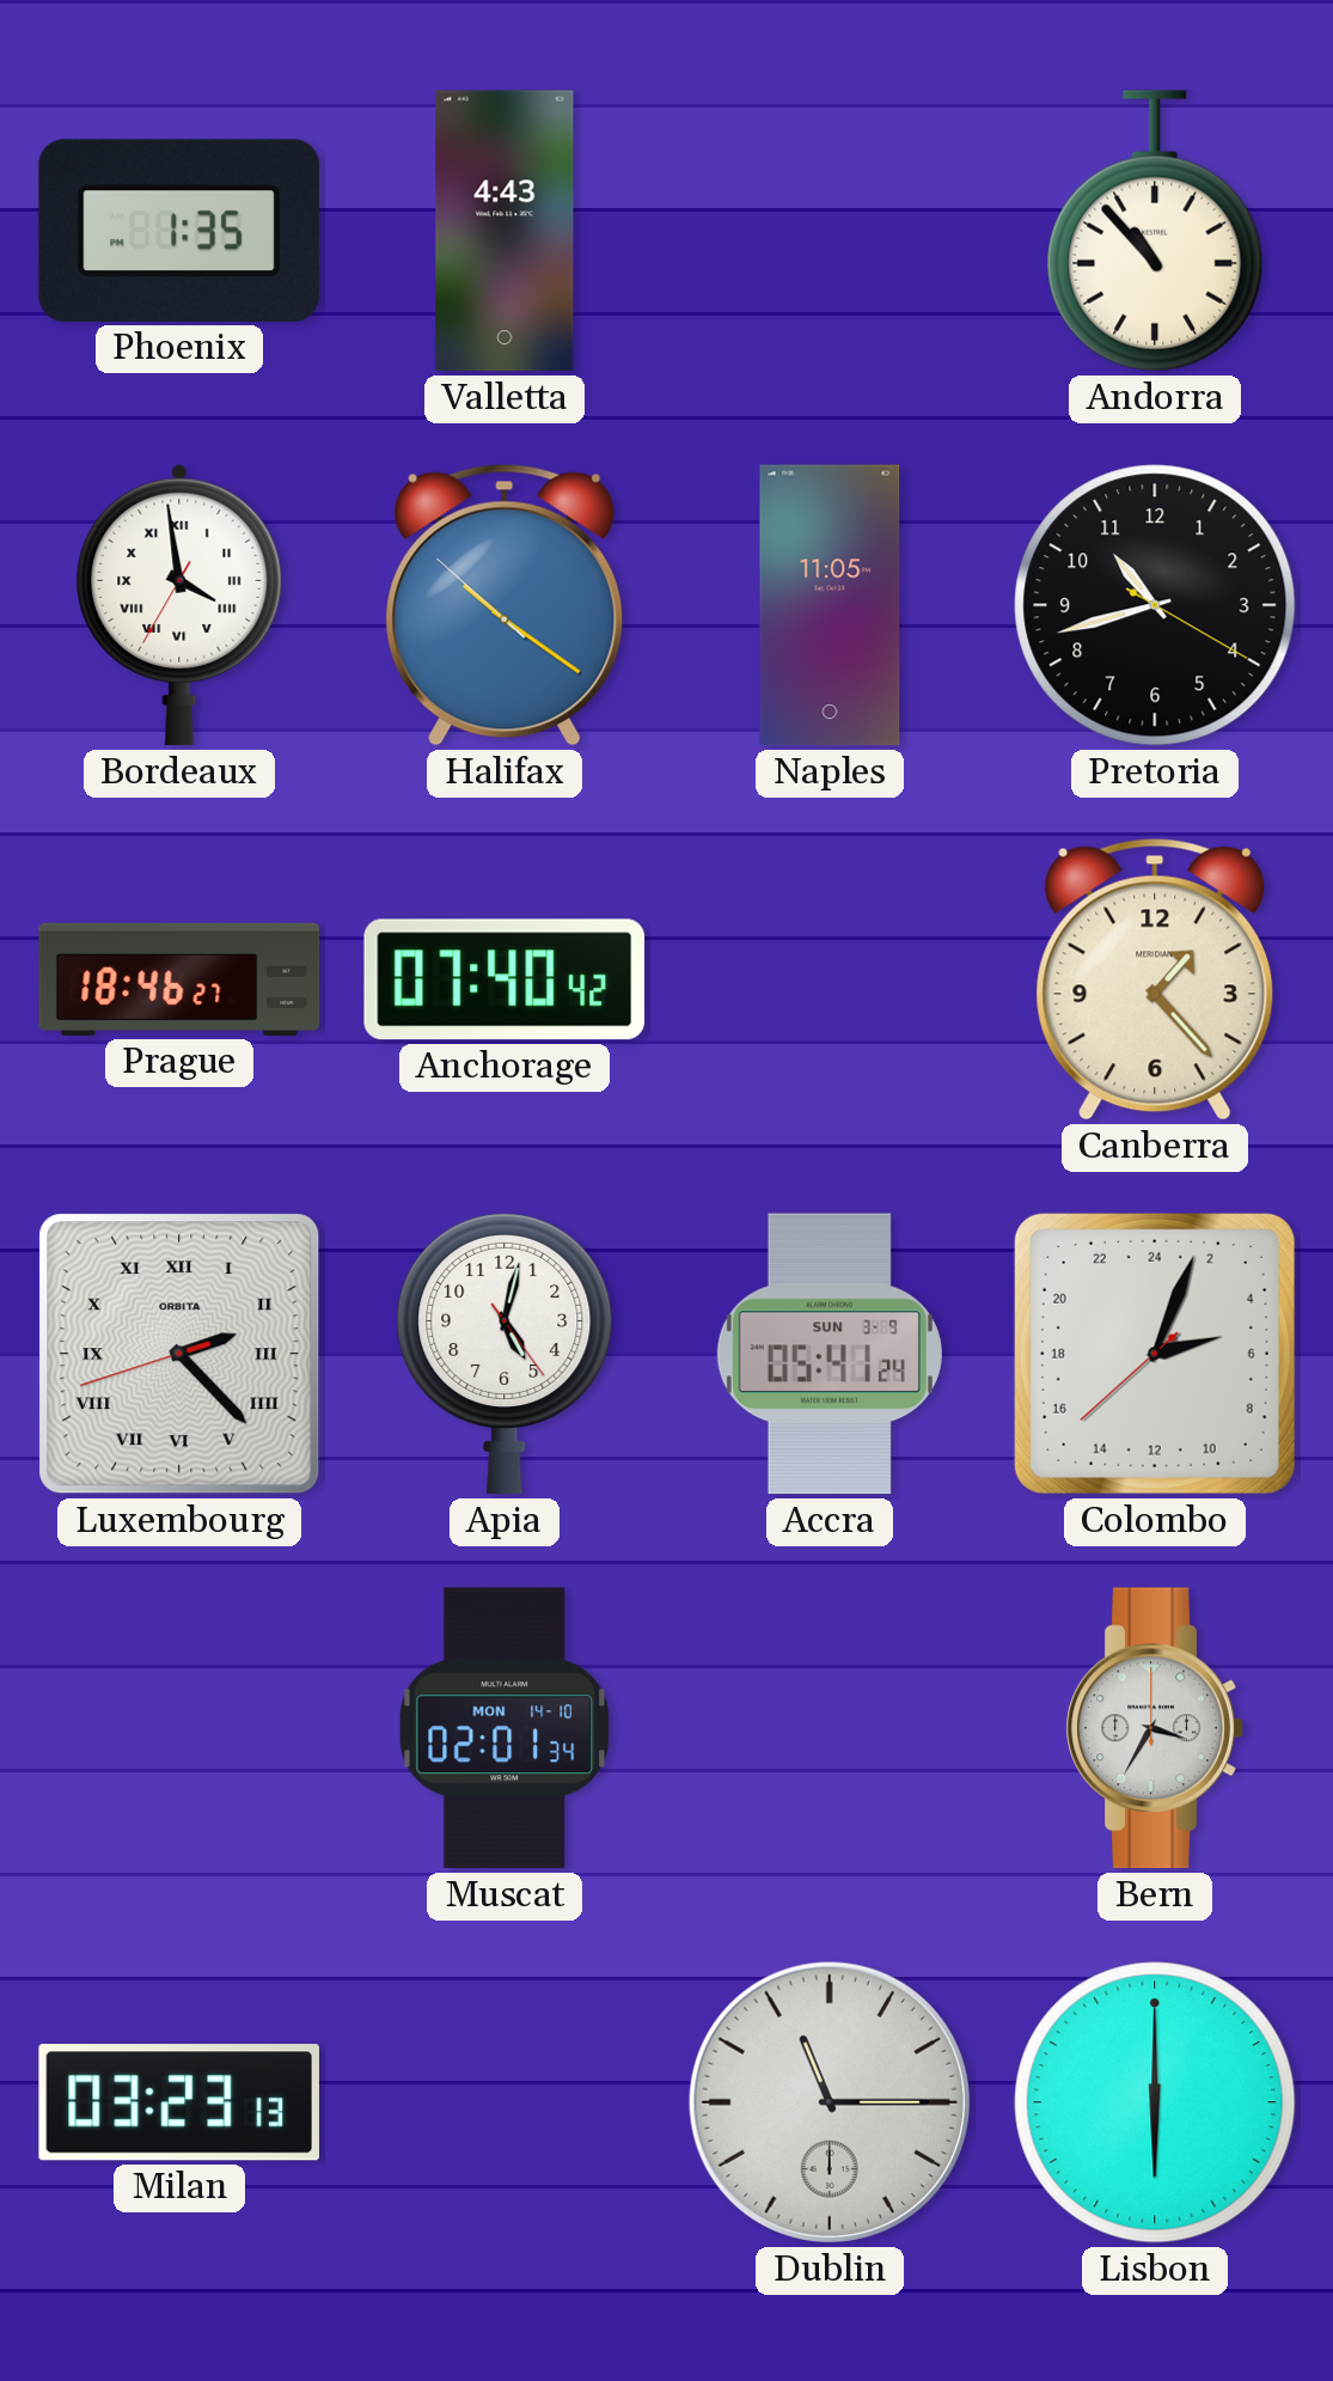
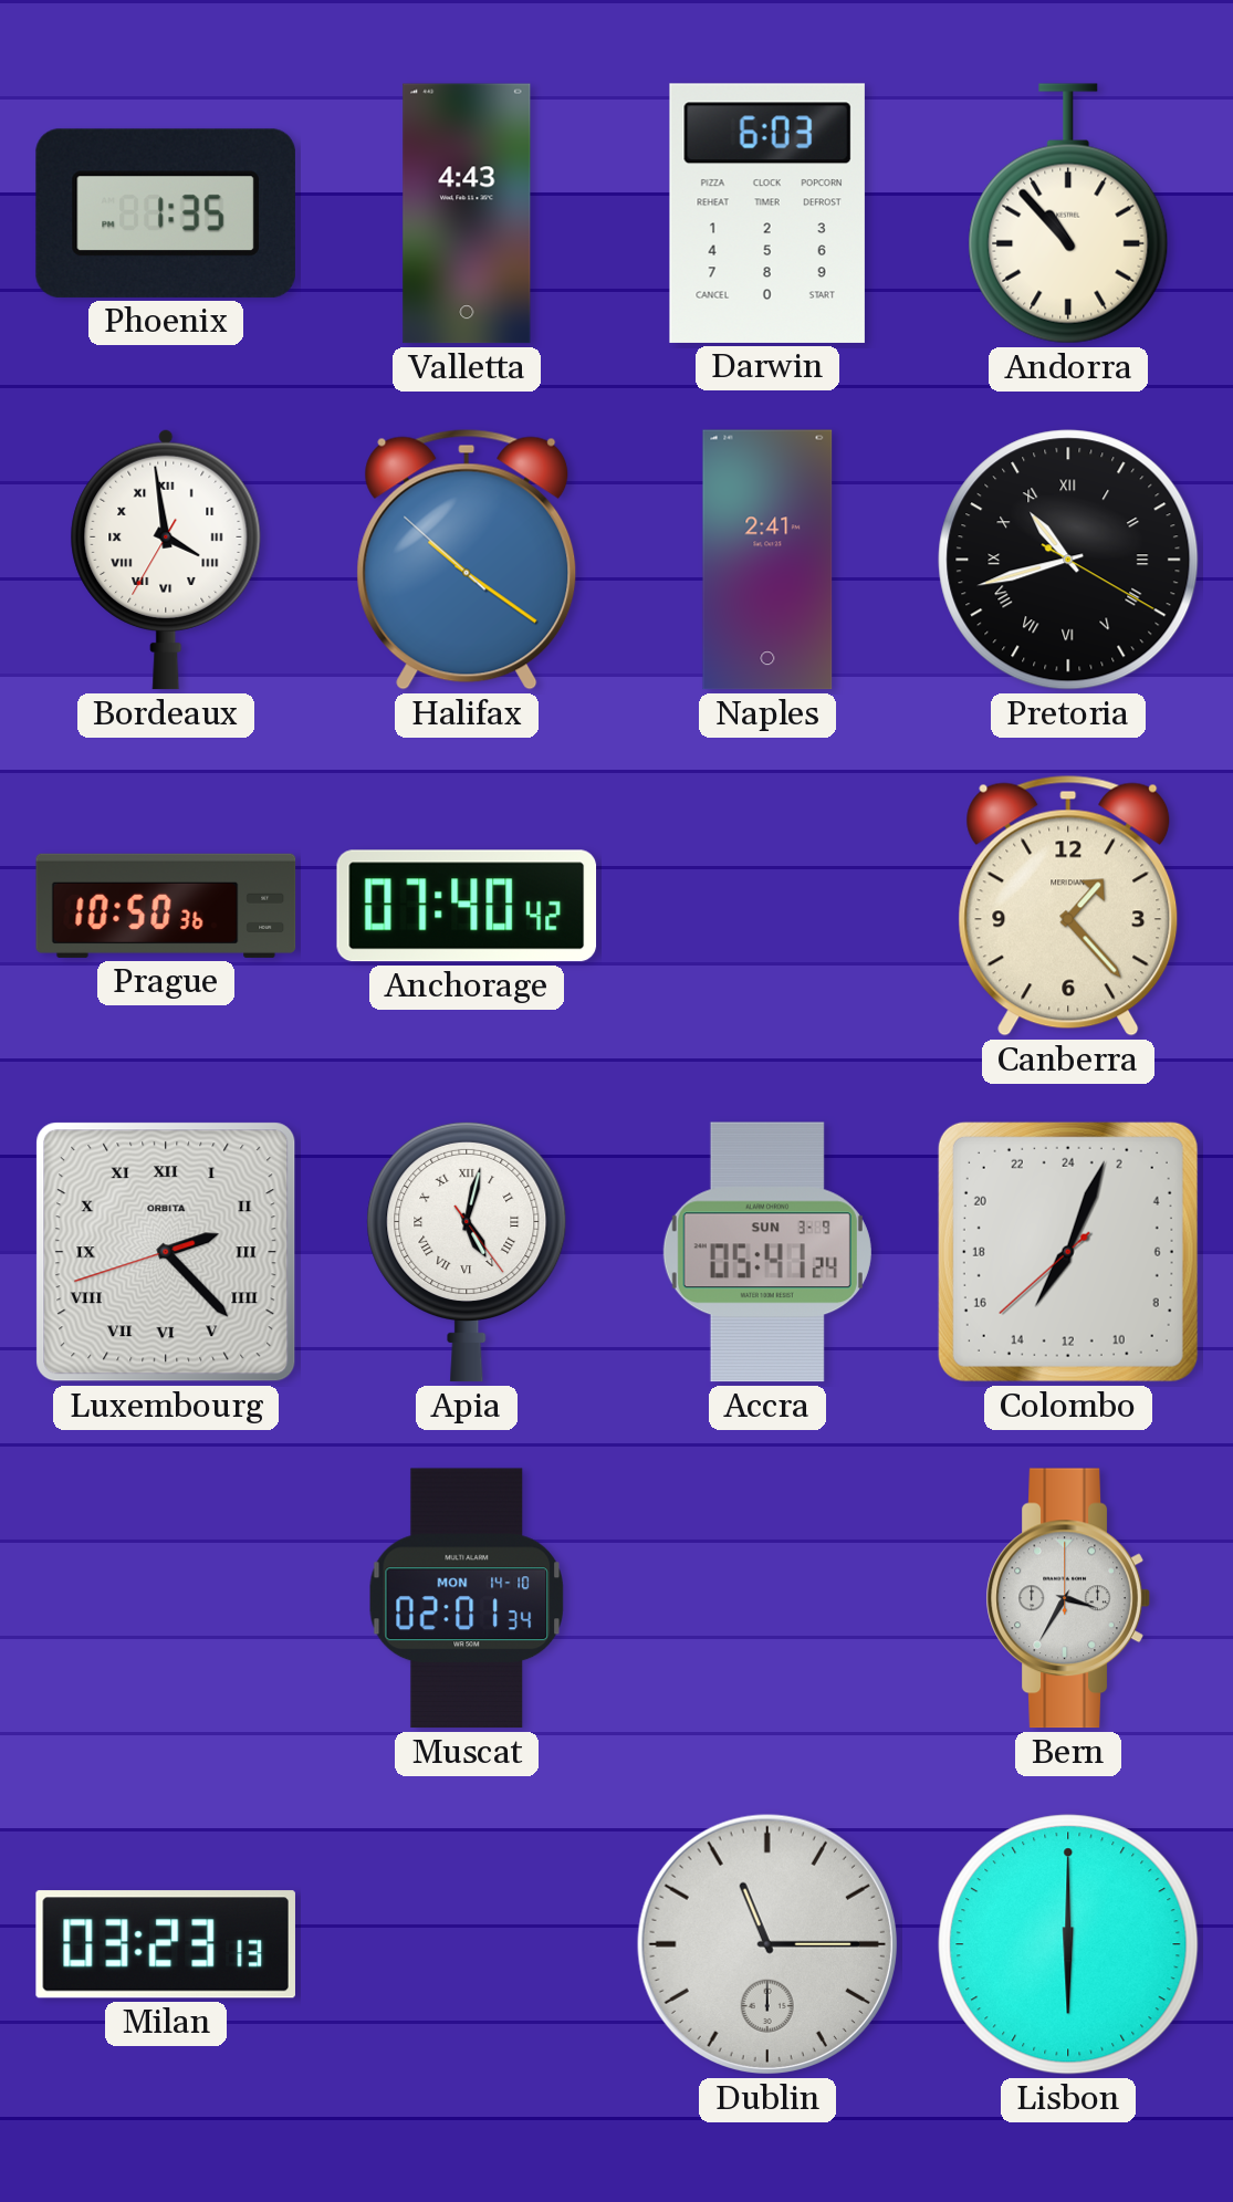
Darwin: none -> 6:03
Naples: 11:05 -> 2:41
Pretoria numerals: Arabic -> Roman
Prague: 18:46 -> 10:50
Apia numerals: Arabic -> Roman
Colombo: 5:03 -> 14:03
